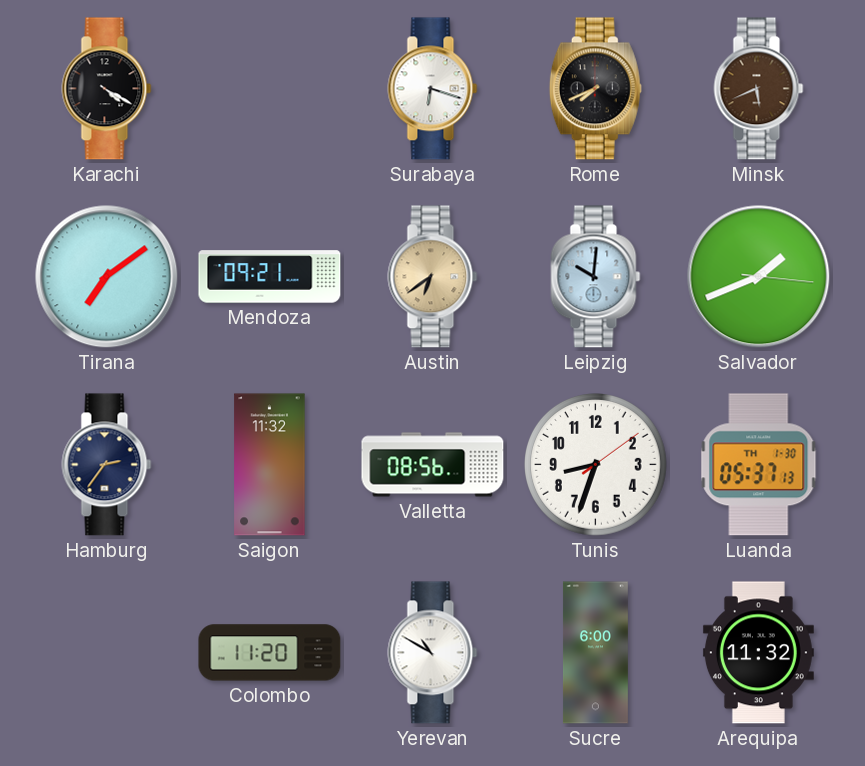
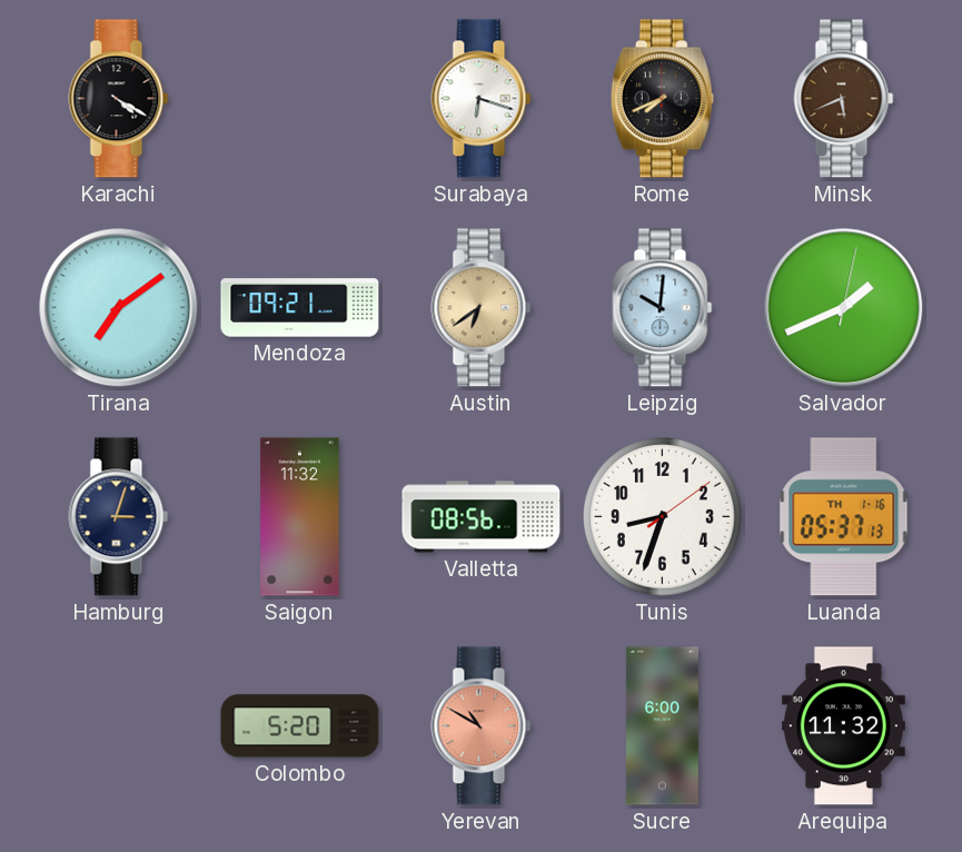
Salvador: 1:41:16 -> 1:41:02
Hamburg: 2:36 -> 3:03
Luanda date: TH 1-30 -> TH 1-16
Colombo: 11:20 -> 5:20
Yerevan dial: white -> salmon
